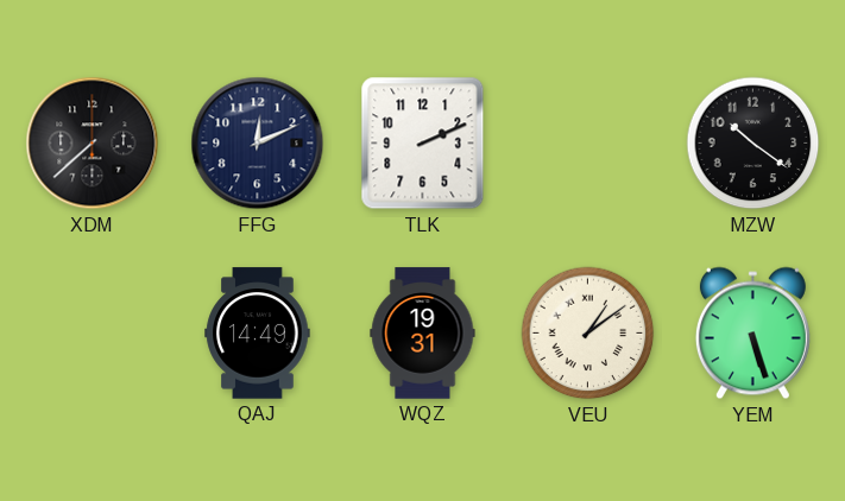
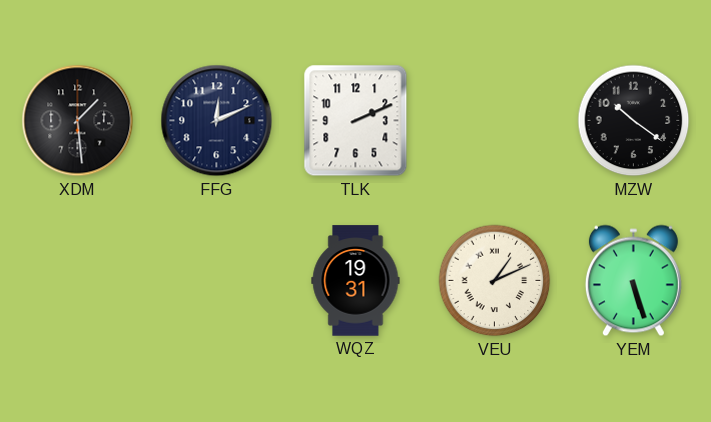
XDM: 7:38 -> 1:29
QAJ: 14:49 -> none
VEU: 1:09 -> 1:11
